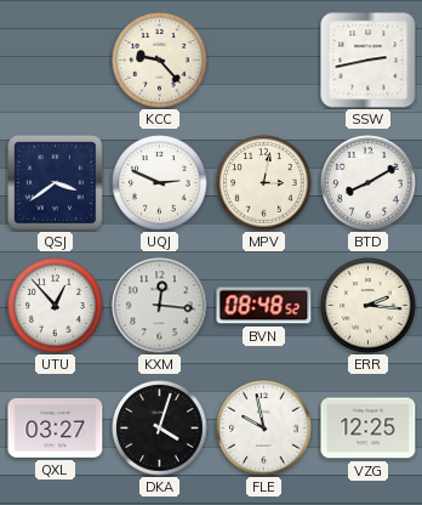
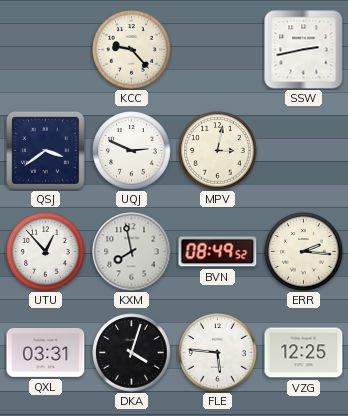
BTD: 8:10 -> none
KXM: 12:16 -> 7:58
BVN: 08:48 -> 08:49
QXL: 03:27 -> 03:31
FLE: 9:58 -> 5:46
